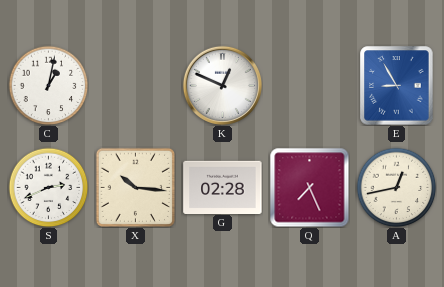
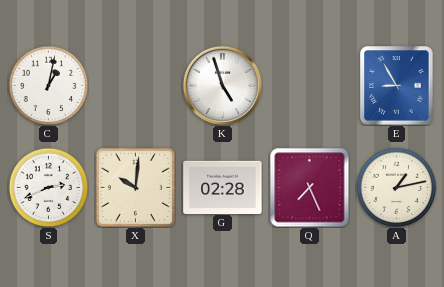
K: 12:49 -> 4:57
X: 10:16 -> 10:01
A: 12:43 -> 1:13
